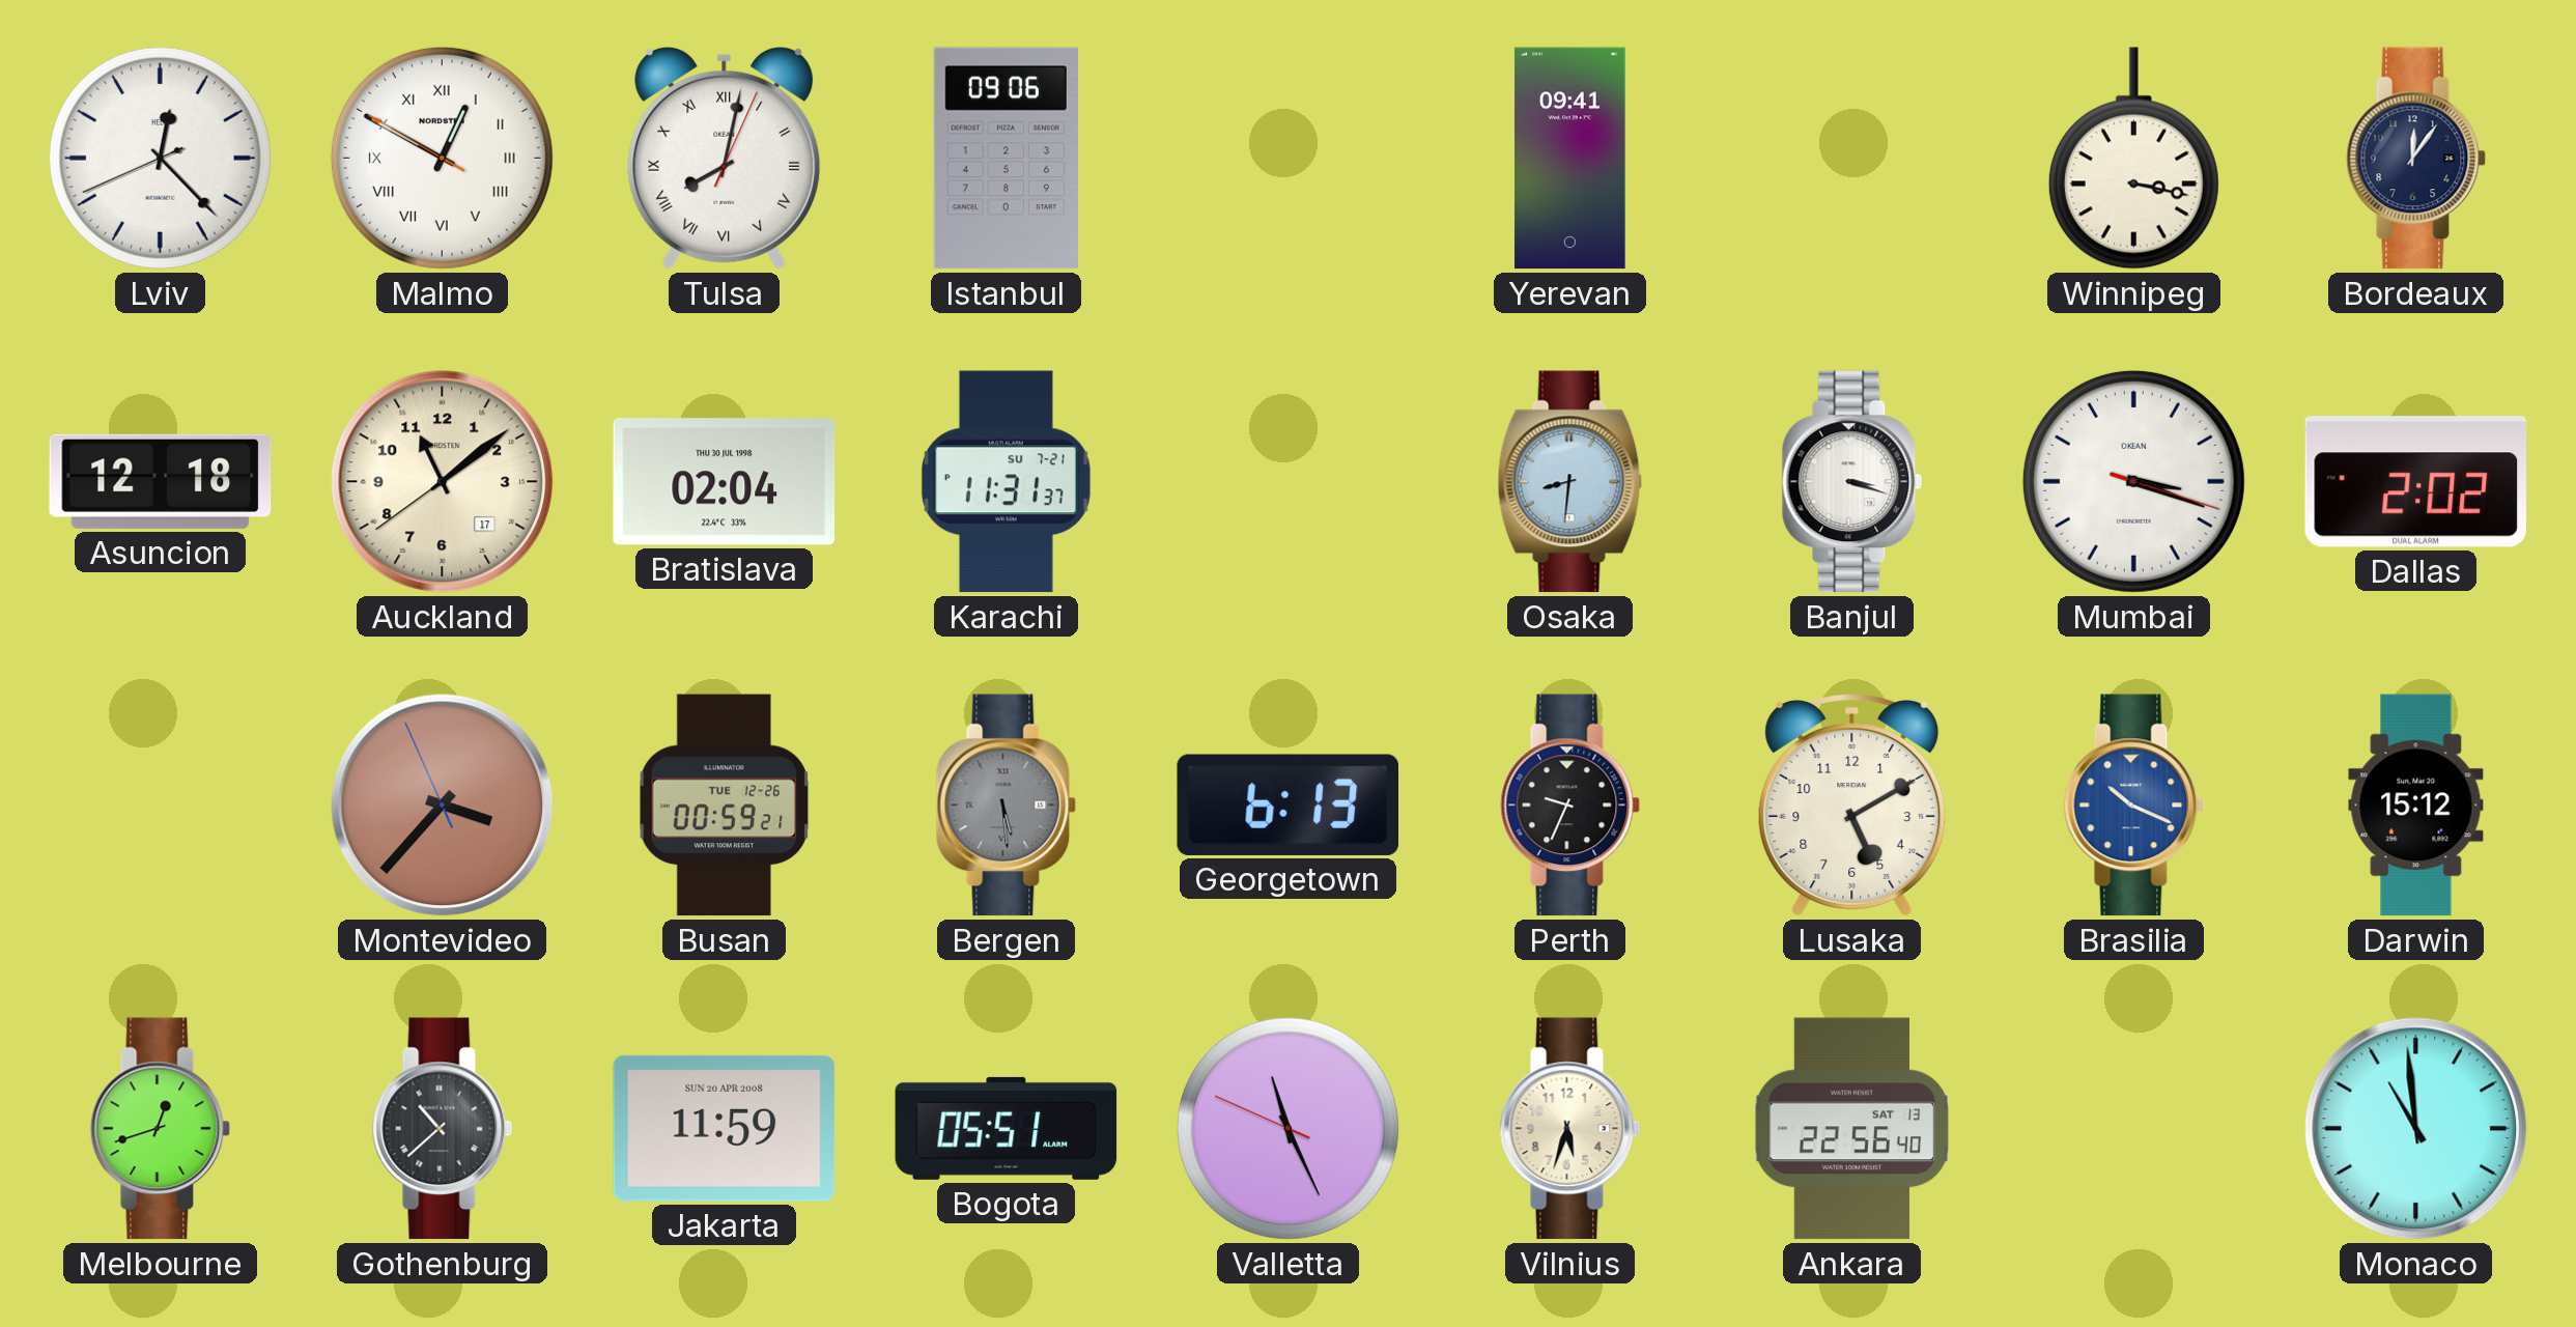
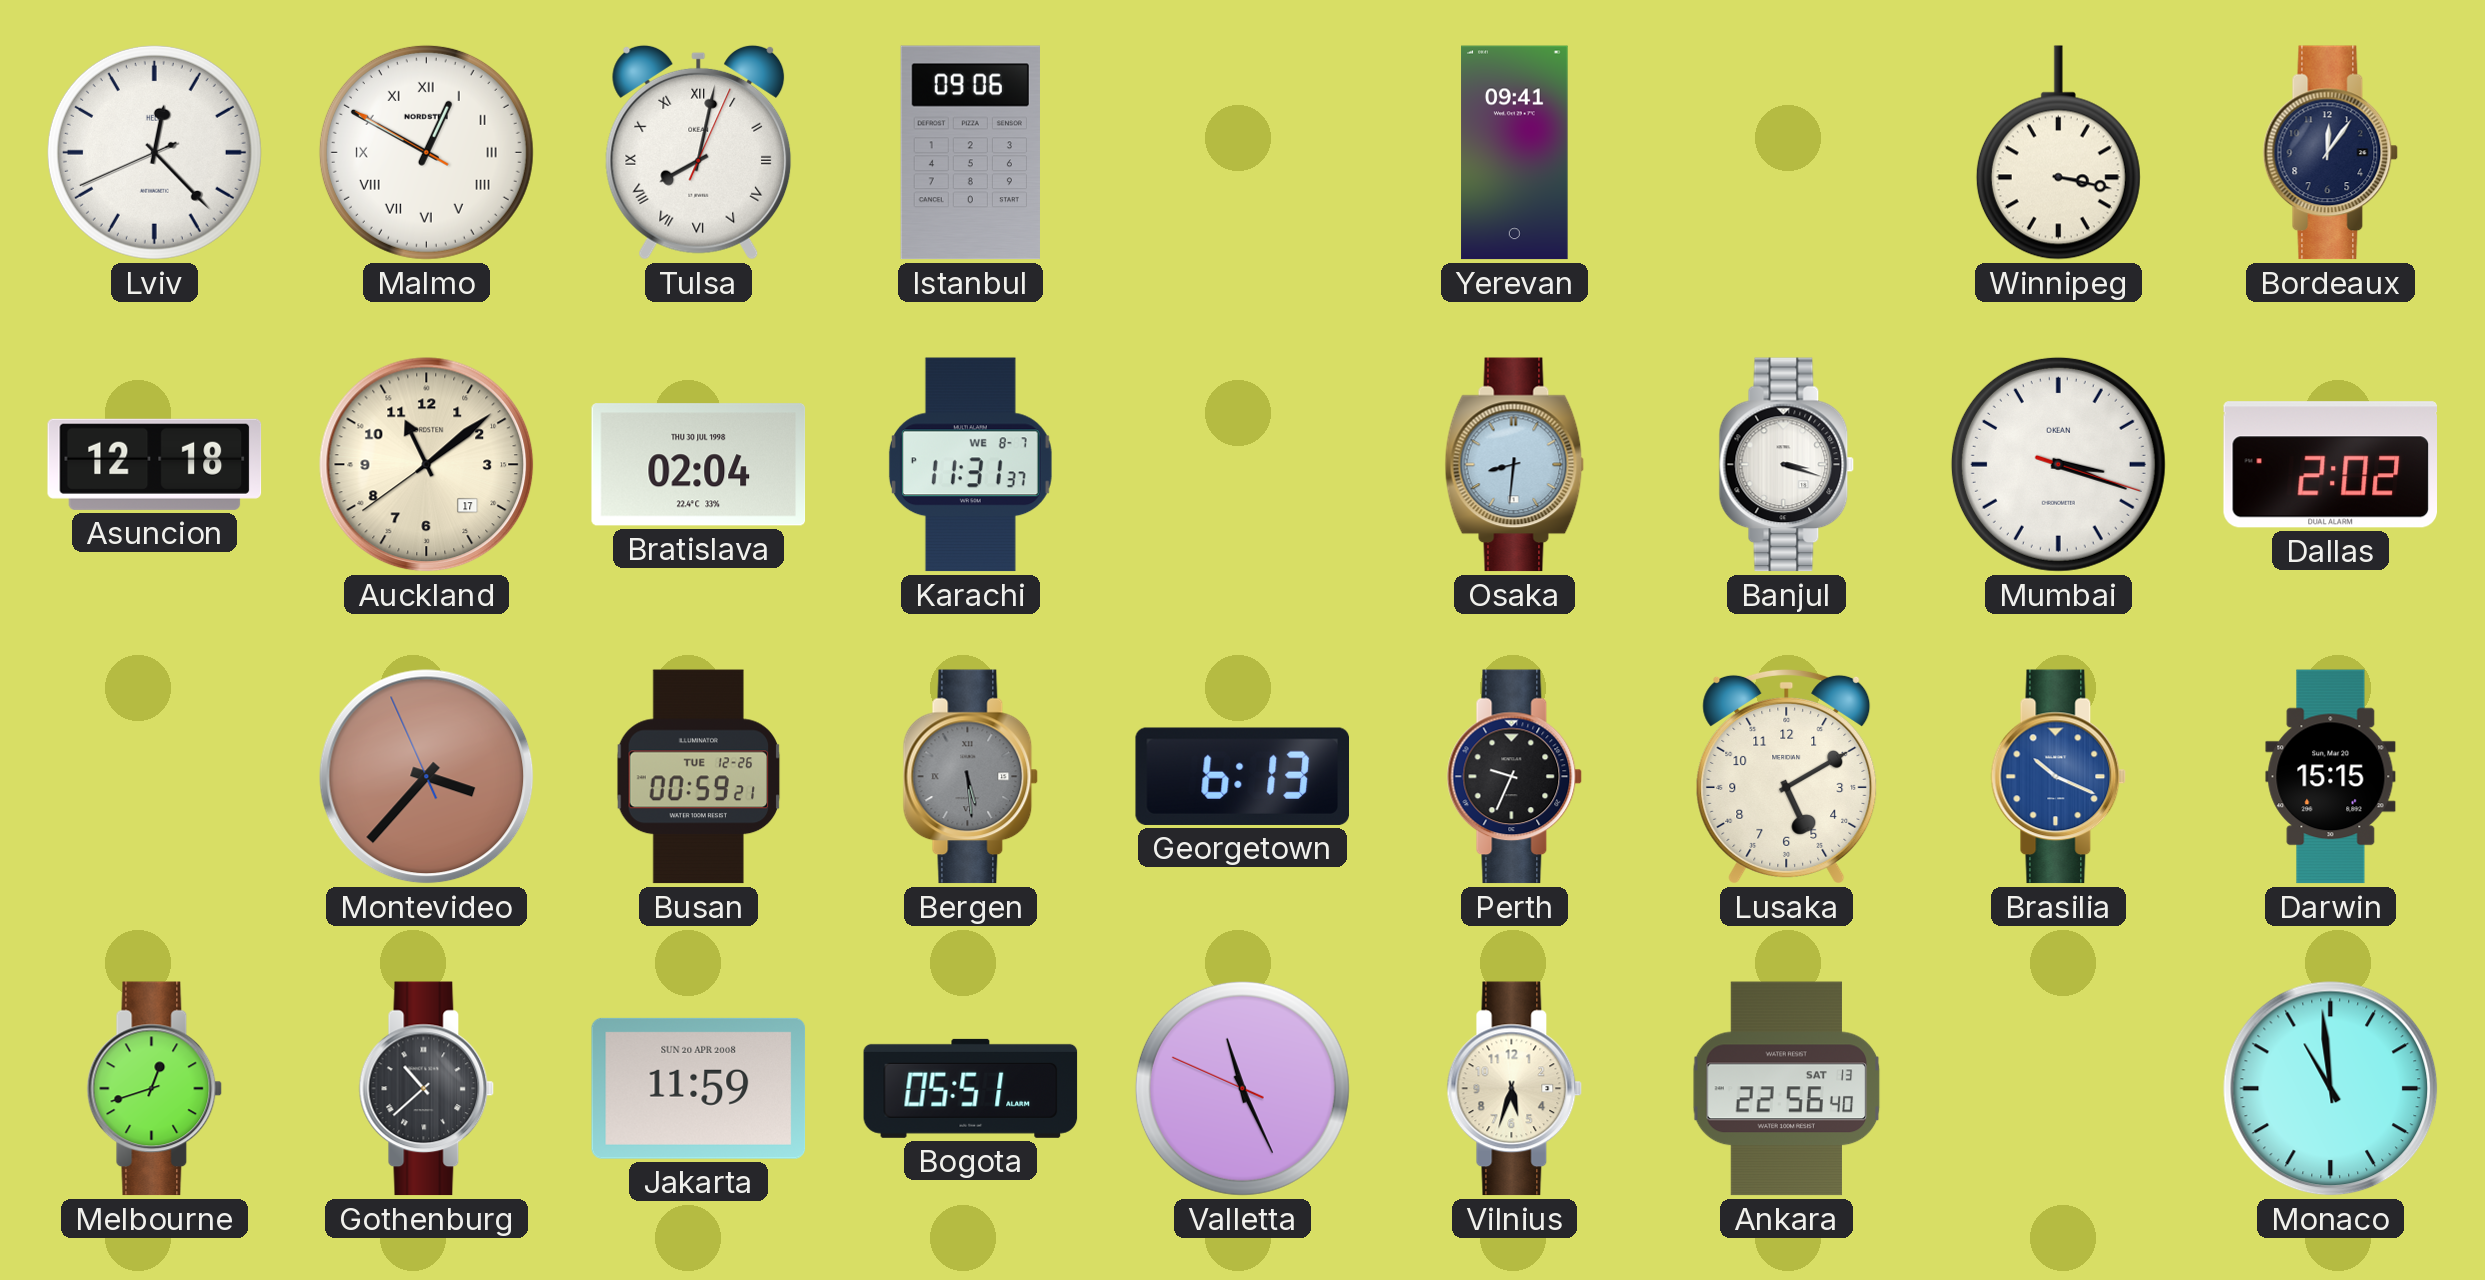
Karachi date: SU 7-21 -> WE 8-7
Darwin: 15:12 -> 15:15
